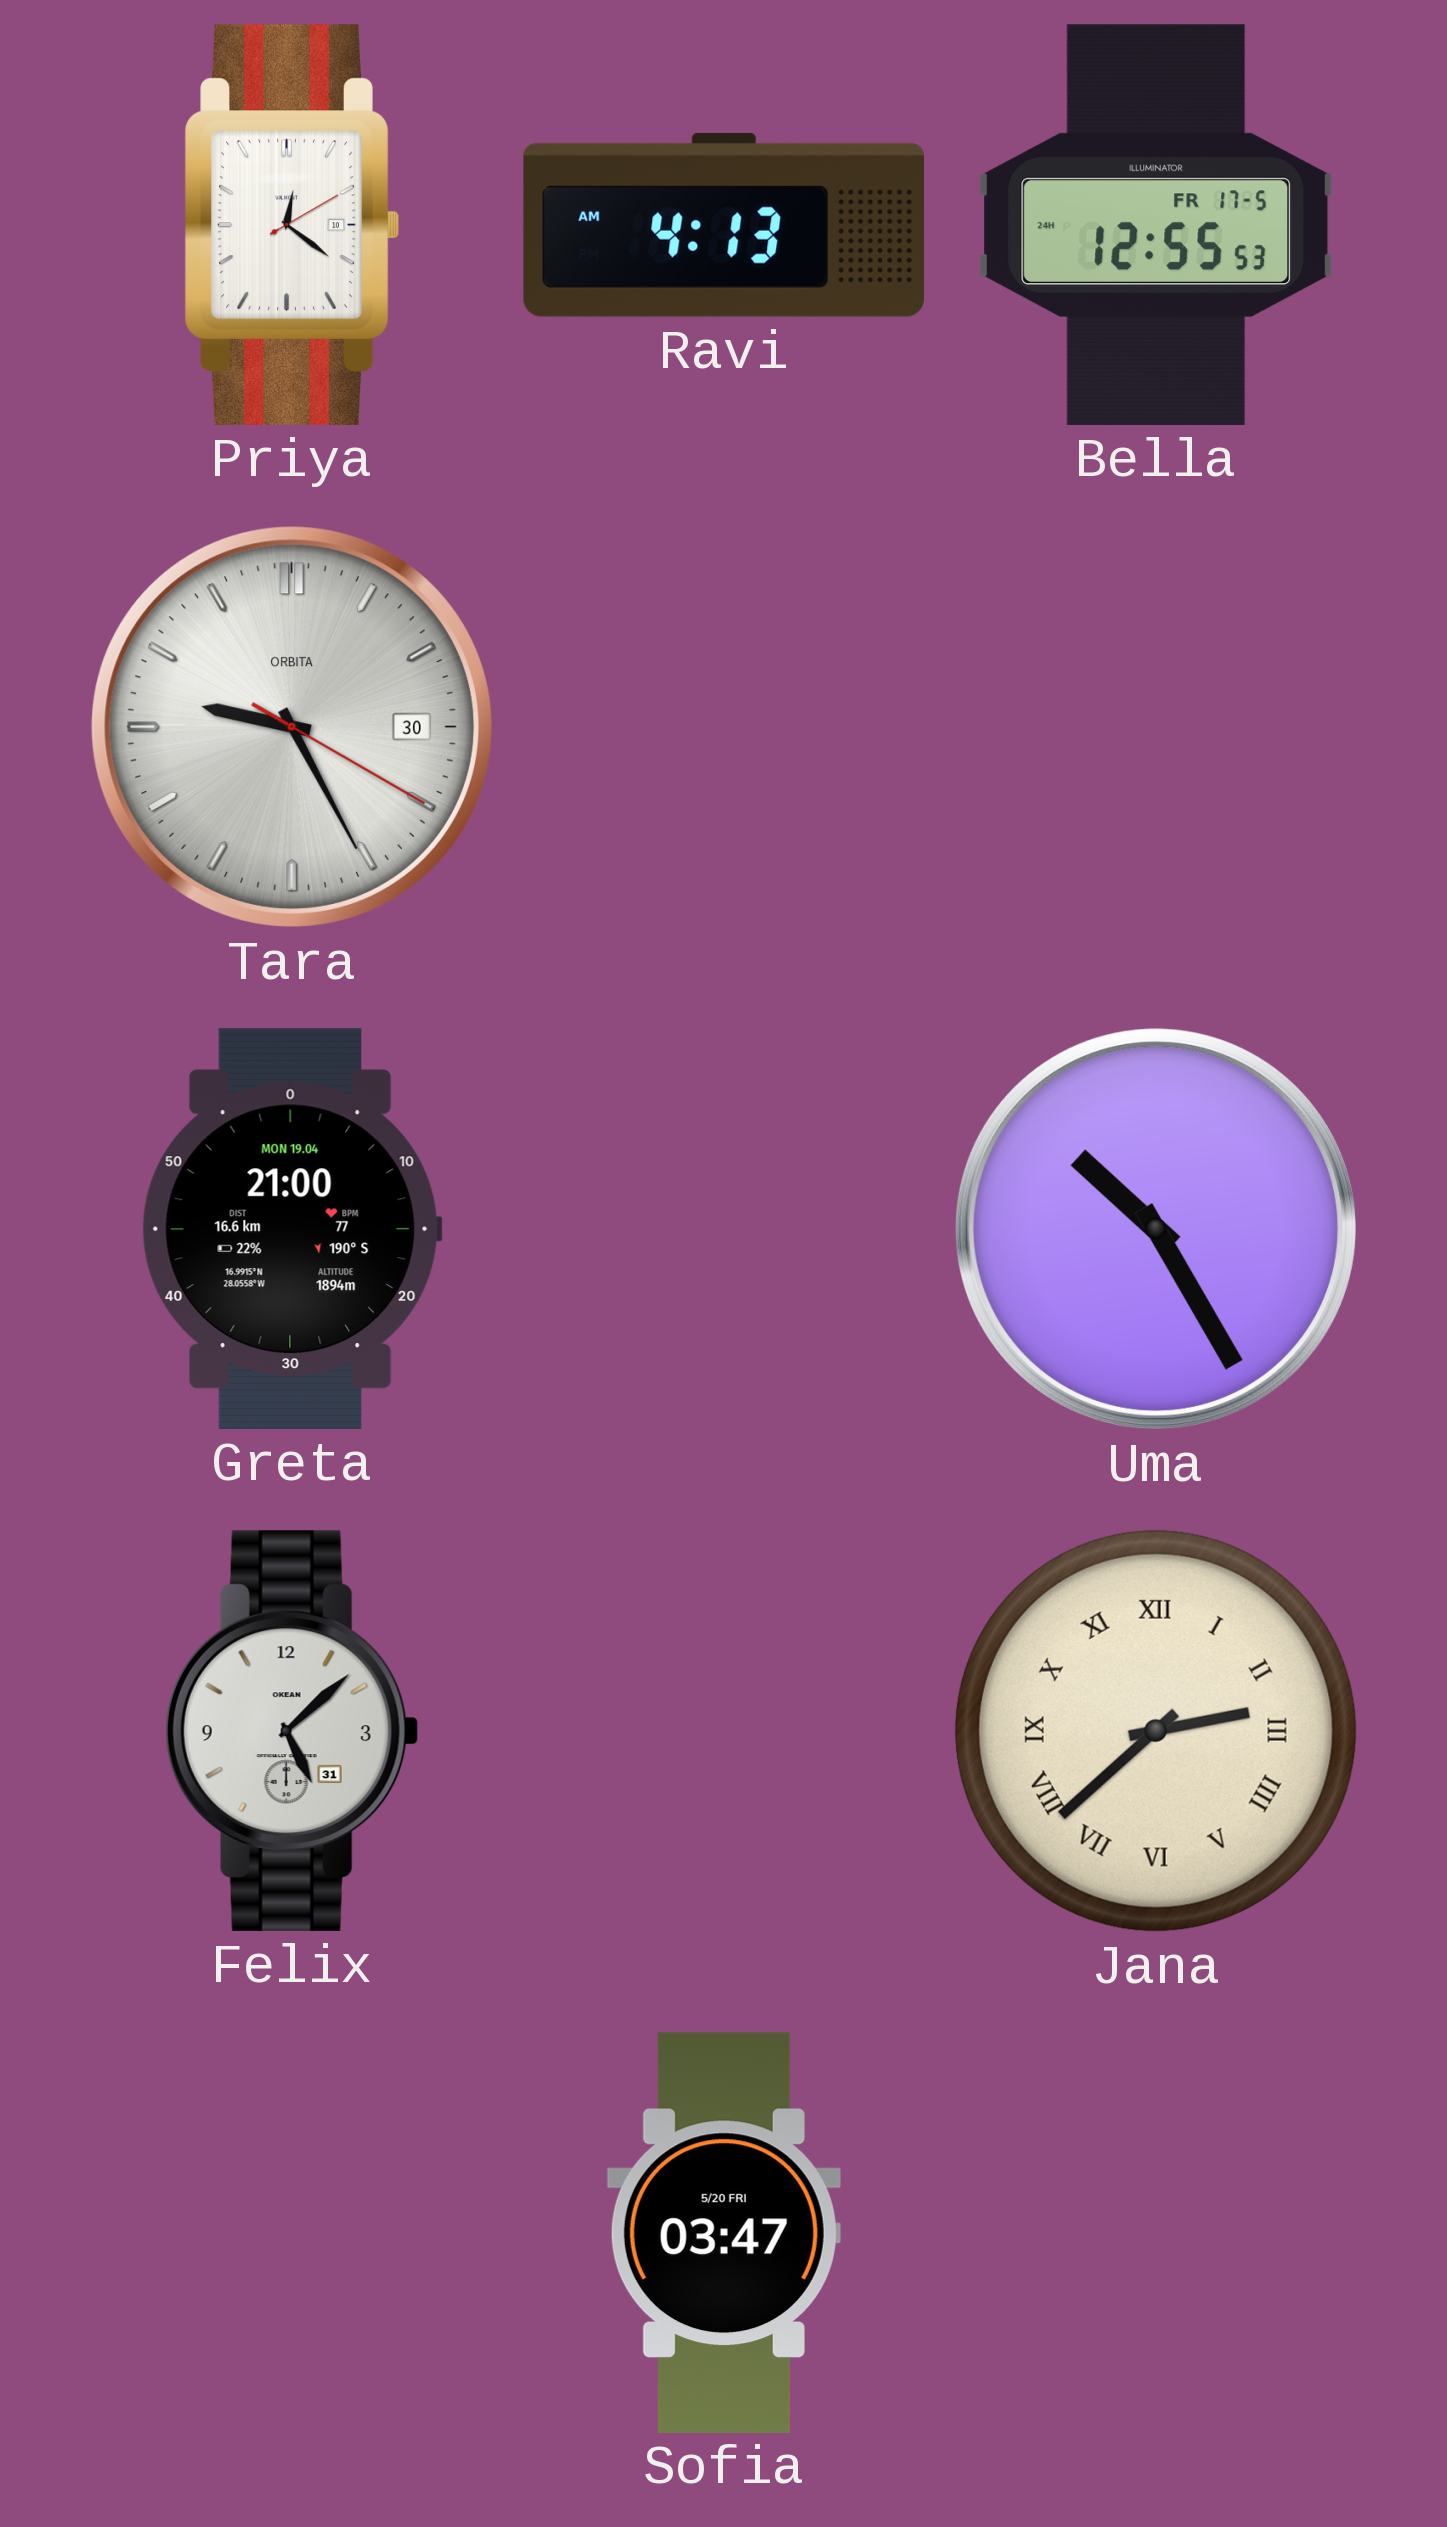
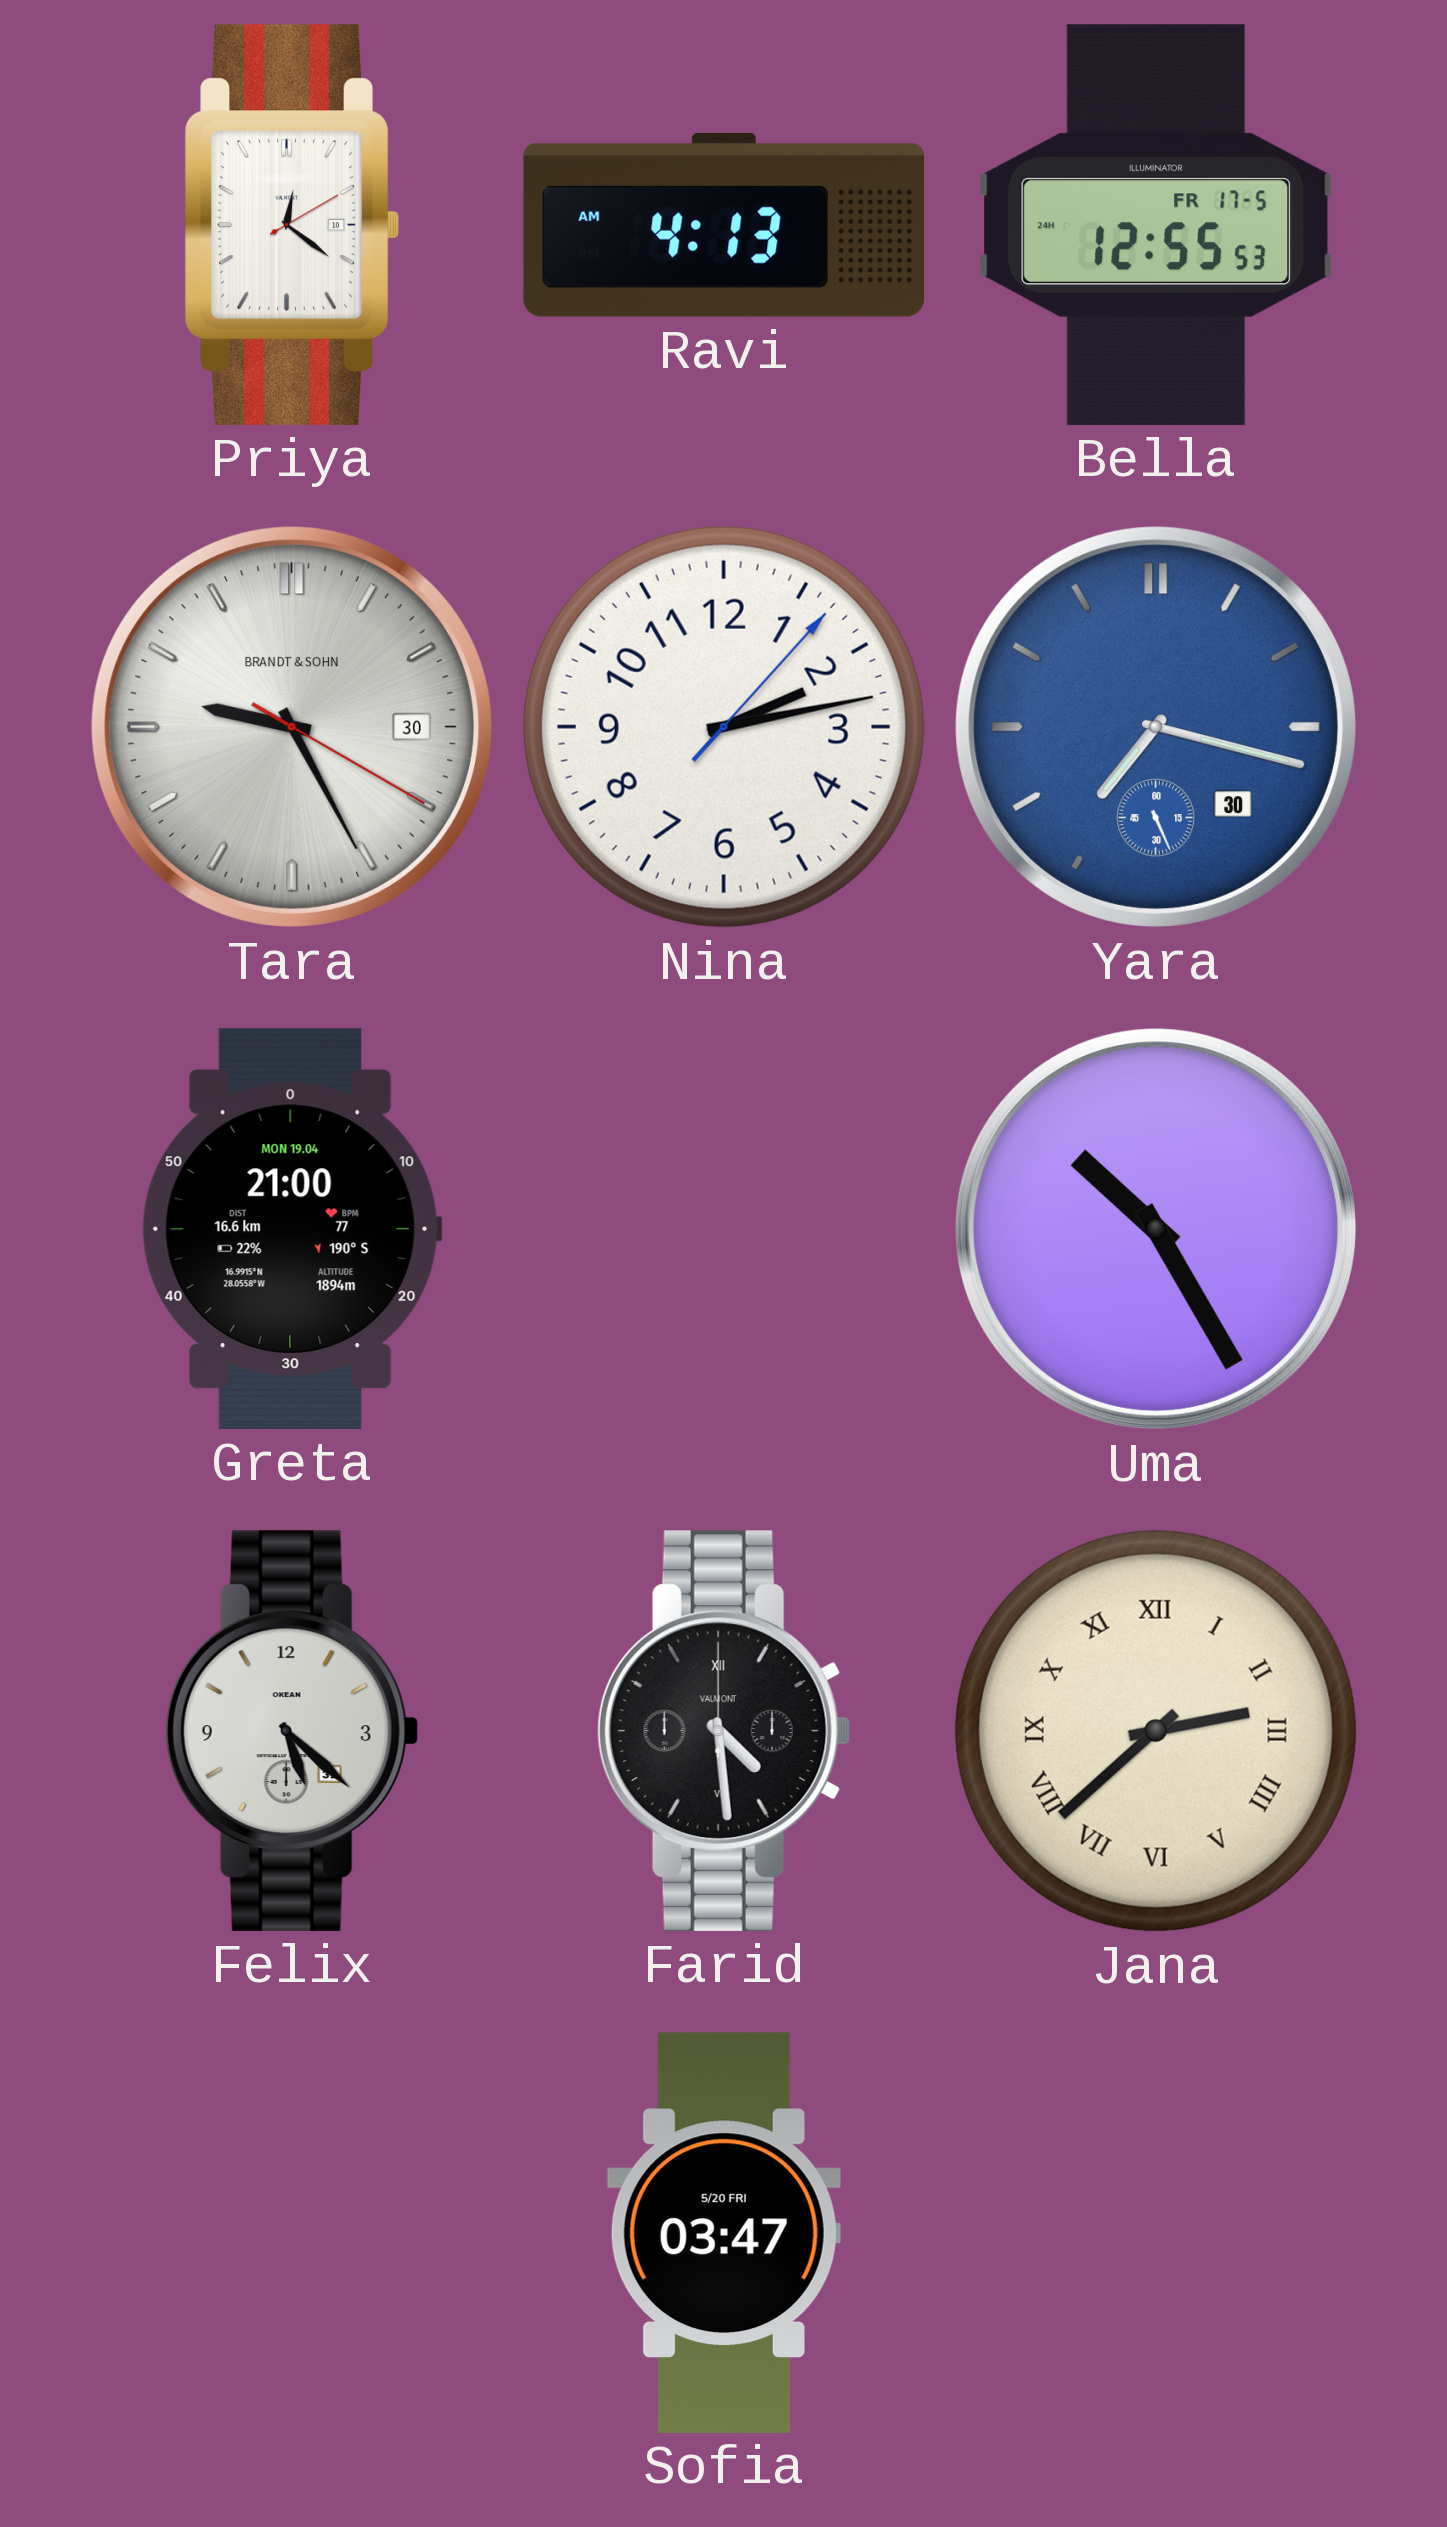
Tara brand: ORBITA -> BRANDT & SOHN
Nina: none -> 2:13
Yara: none -> 7:17
Felix: 5:08 -> 5:22
Farid: none -> 4:29
